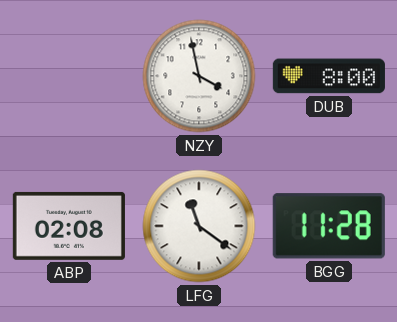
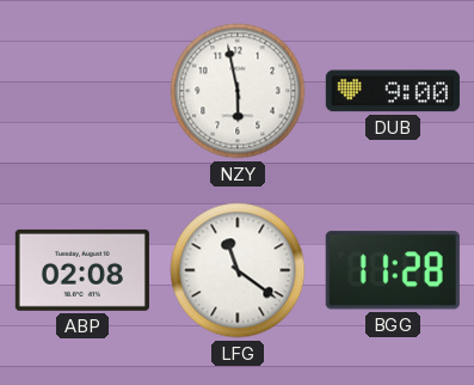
NZY: 3:58 -> 5:58
DUB: 8:00 -> 9:00
